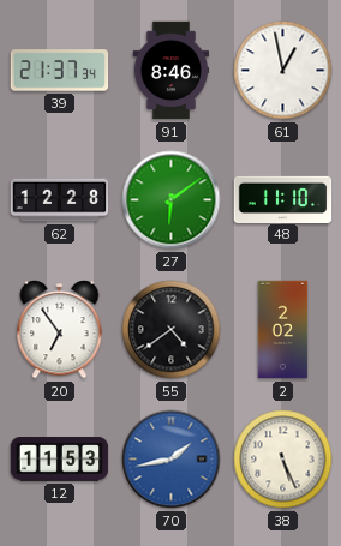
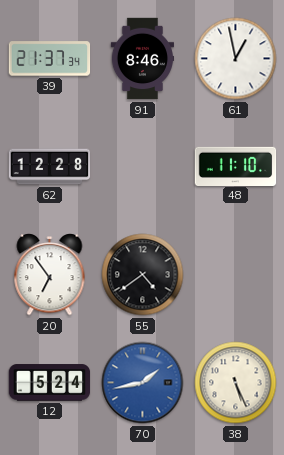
27: 6:09 -> none
2: 2:02 -> none
12: 11:53 -> 5:24
